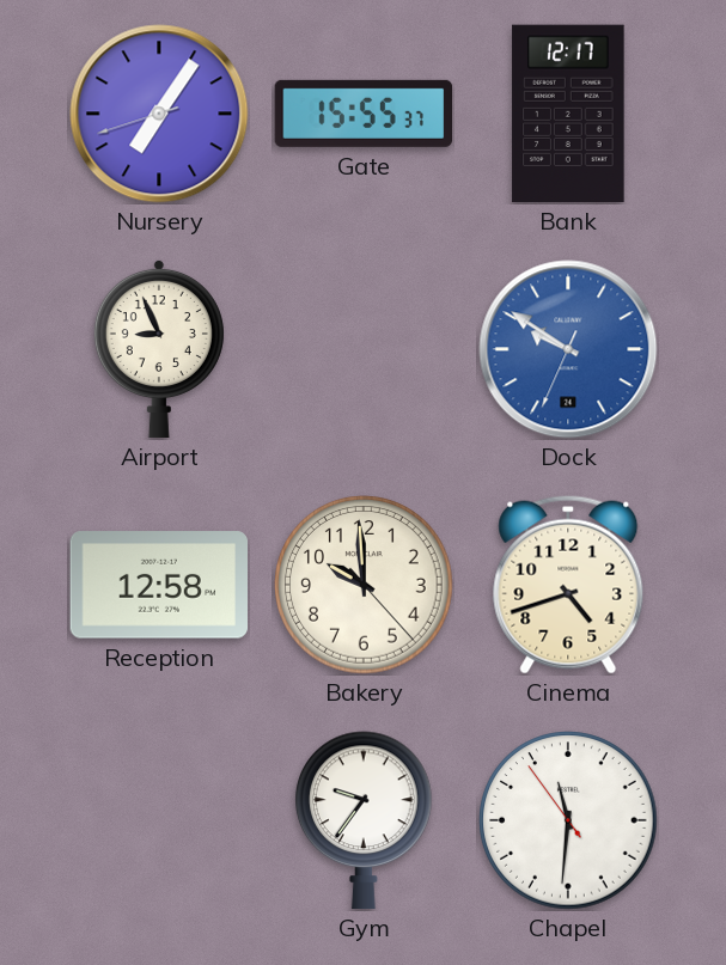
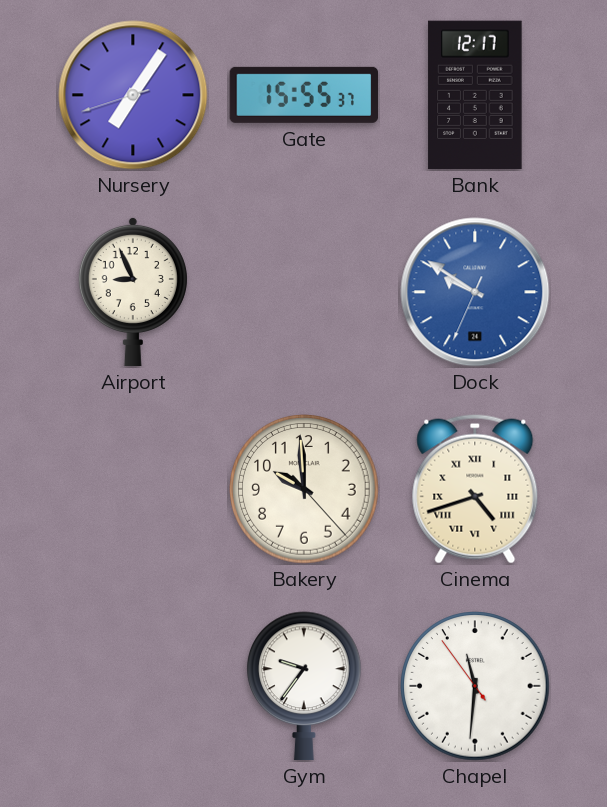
Reception: 12:58 -> none
Cinema numerals: Arabic -> Roman
